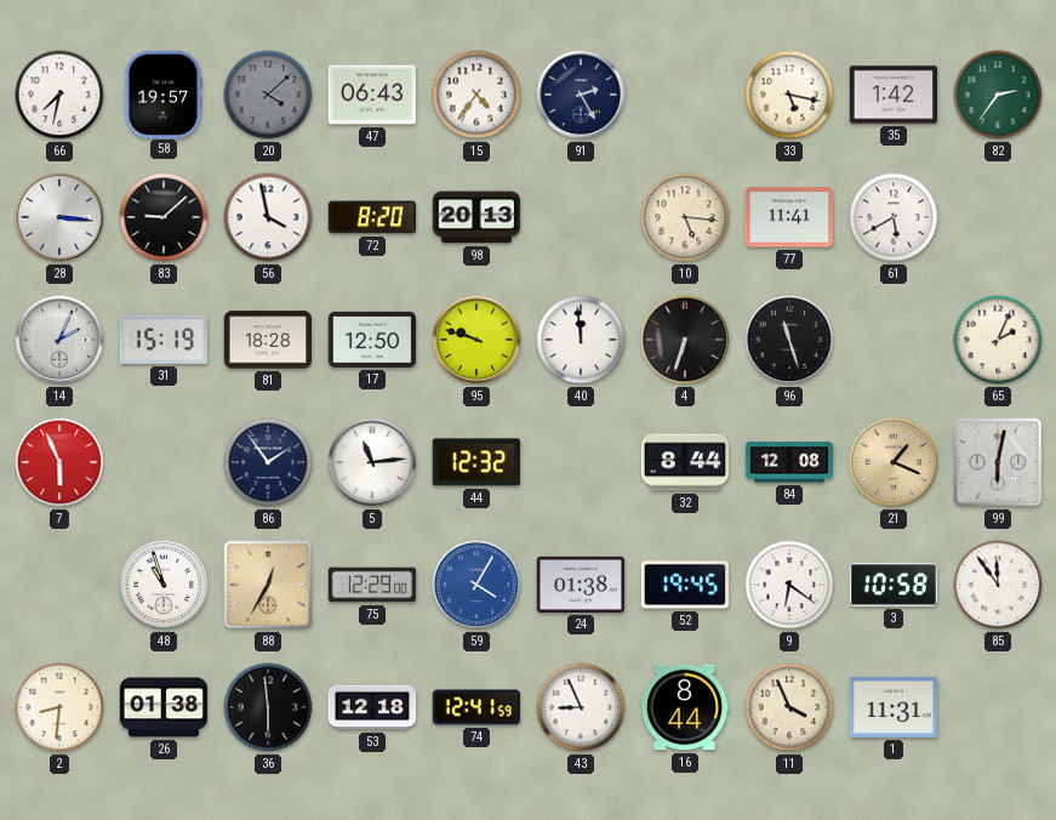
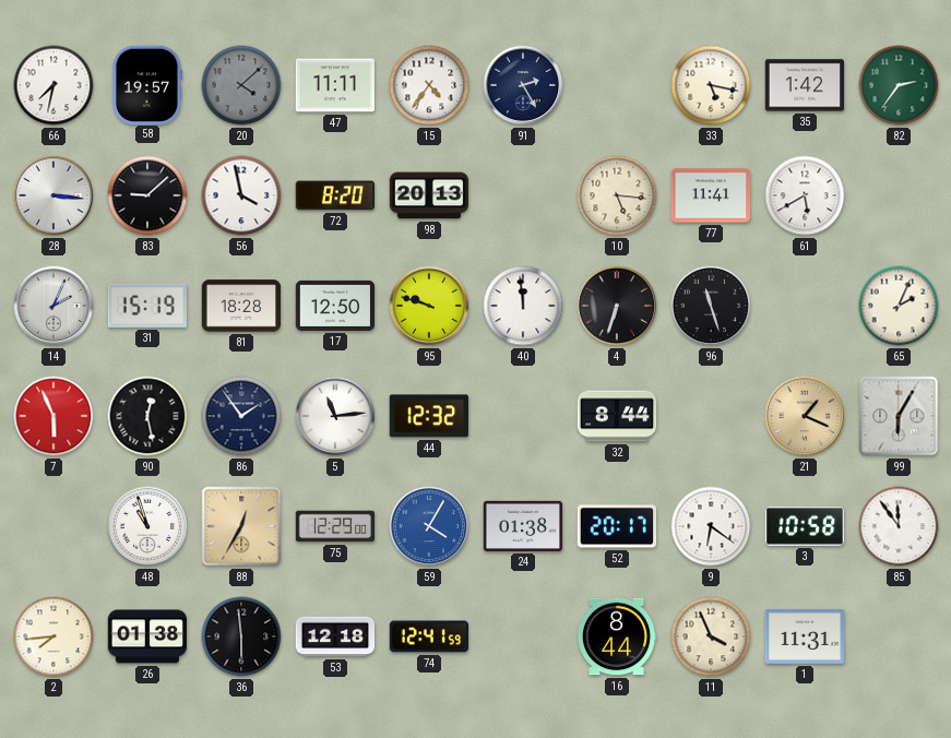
47: 06:43 -> 11:11
90: none -> 12:28
84: 12:08 -> none
99: 6:02 -> 6:05
52: 19:45 -> 20:17
2: 8:31 -> 7:44
43: 8:56 -> none
